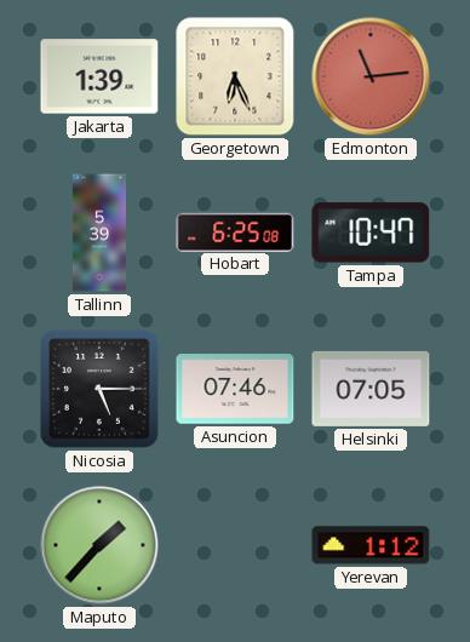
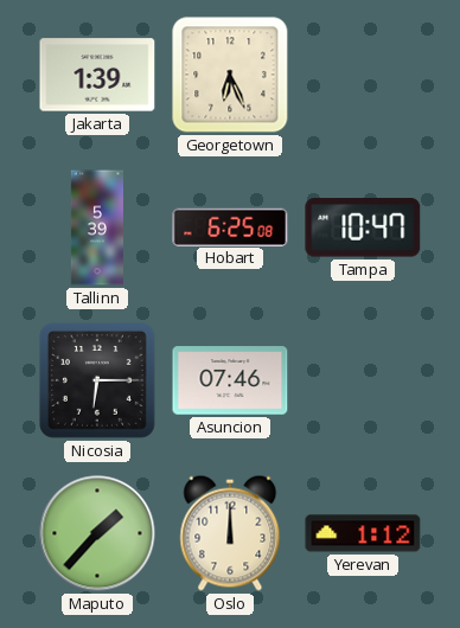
Edmonton: 11:14 -> none
Nicosia: 5:15 -> 6:15
Helsinki: 07:05 -> none
Oslo: none -> 12:00
